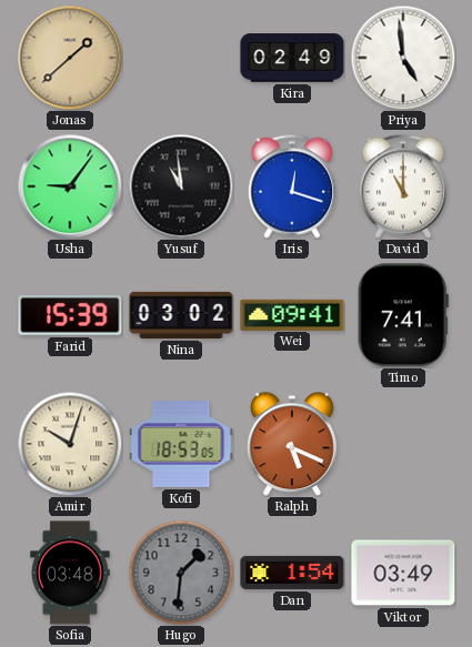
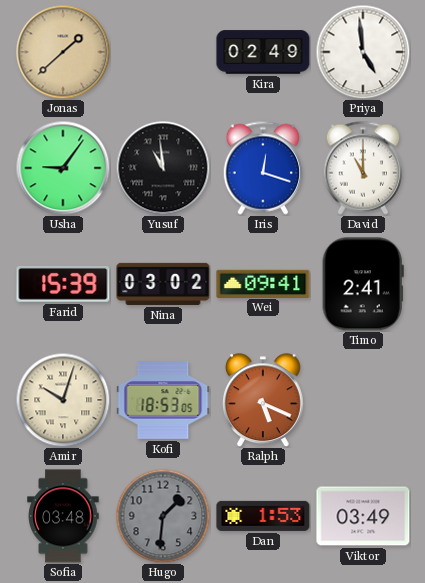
Timo: 7:41 -> 2:41
Dan: 1:54 -> 1:53
